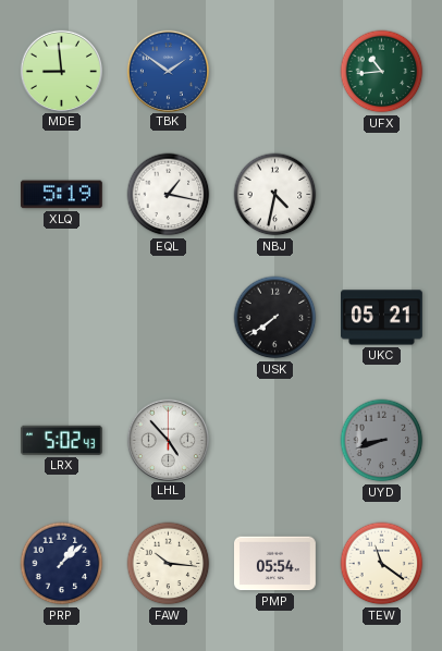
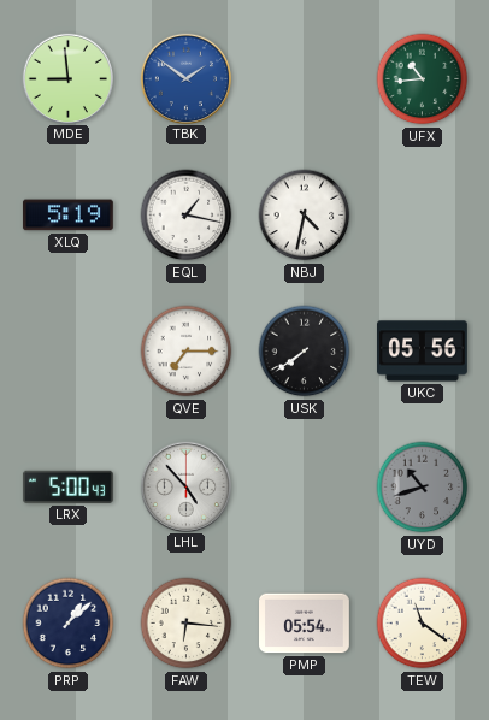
QVE: none -> 7:15
UKC: 05:21 -> 05:56
LRX: 5:02 -> 5:00
UYD: 8:42 -> 10:42
FAW: 10:16 -> 6:16
